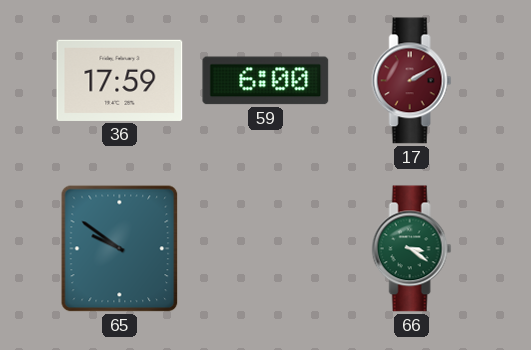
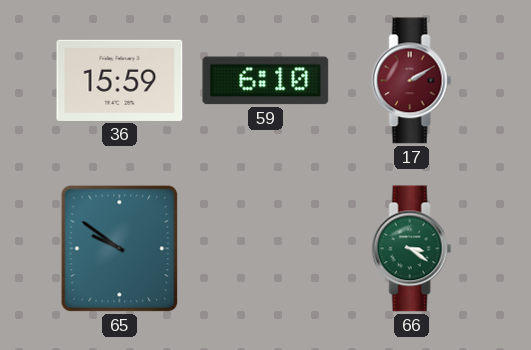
36: 17:59 -> 15:59
59: 6:00 -> 6:10
